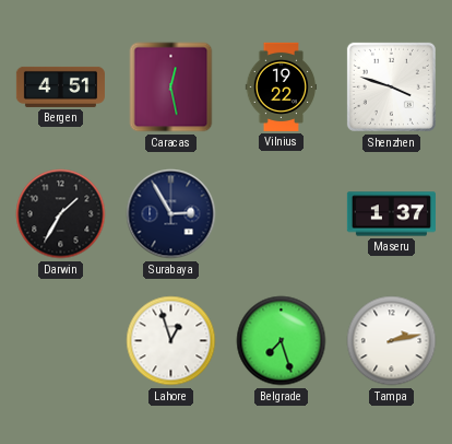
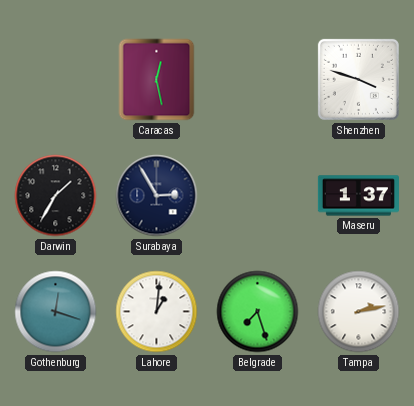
Bergen: 4:51 -> none
Vilnius: 19:22 -> none
Gothenburg: none -> 12:18
Lahore: 12:57 -> 1:01
